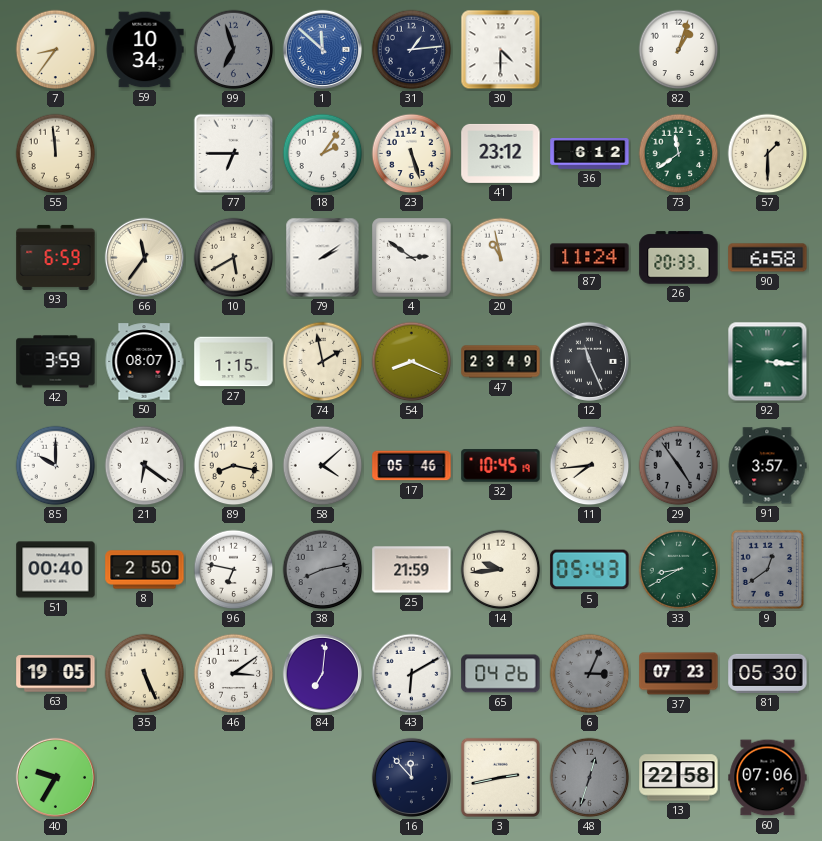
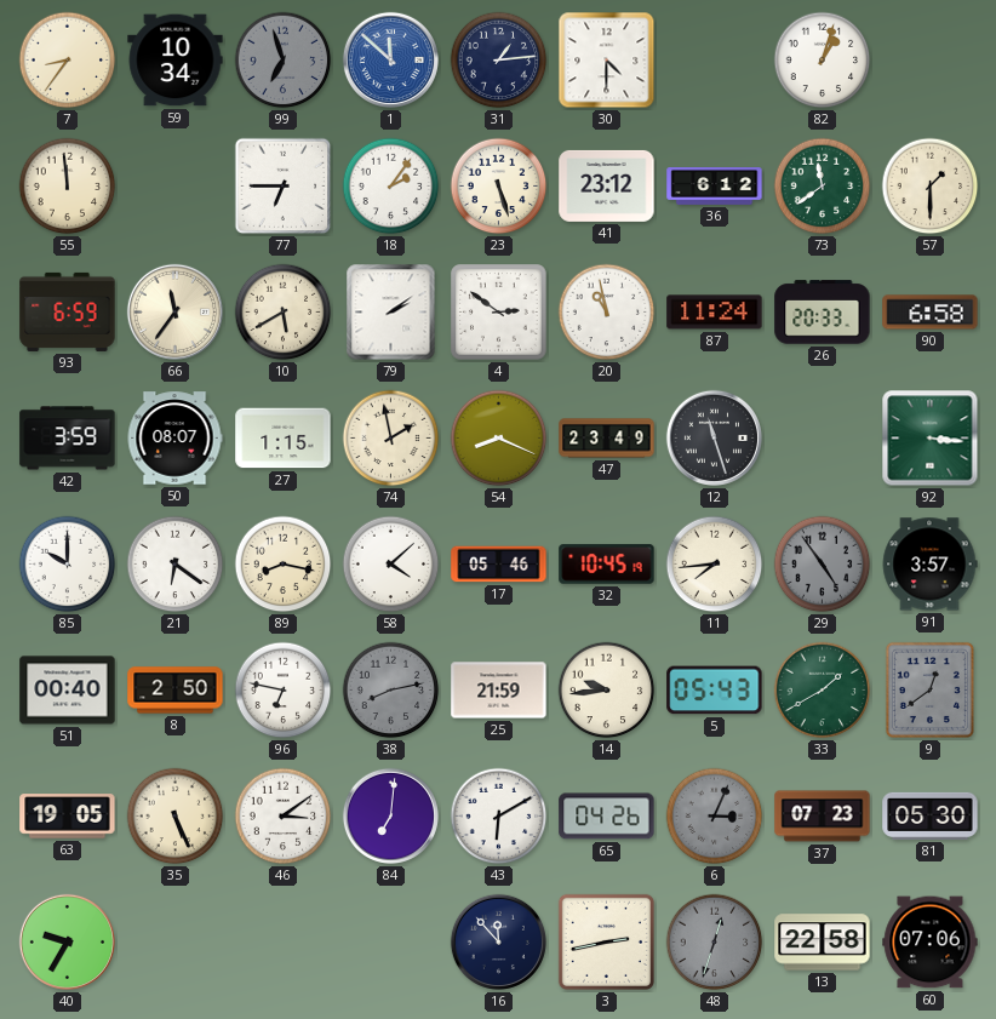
12: 11:26 -> 11:27
33: 8:40 -> 1:40
